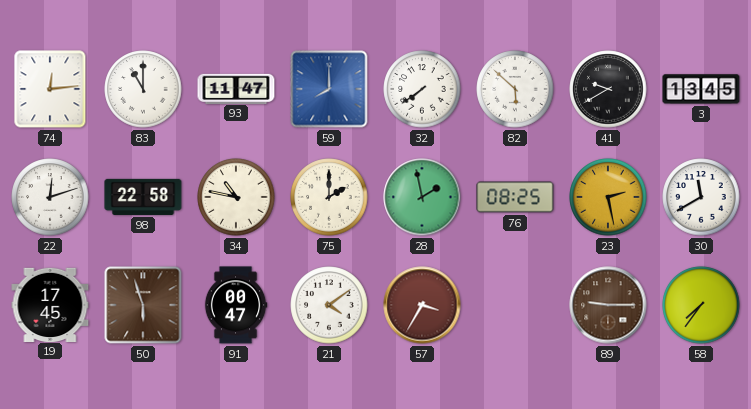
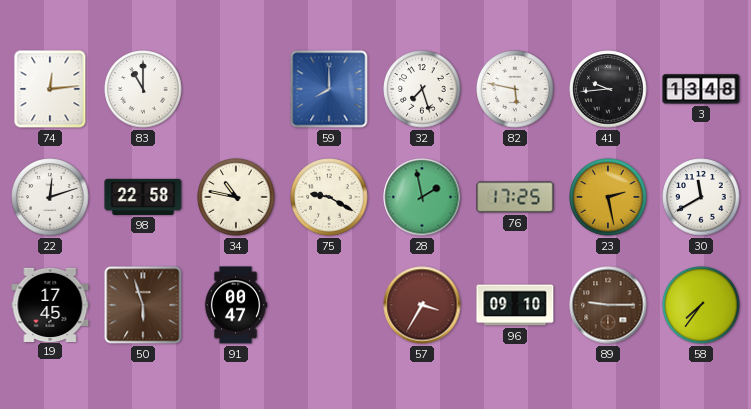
93: 11:47 -> none
32: 7:39 -> 7:27
82: 5:52 -> 5:47
41: 9:40 -> 9:44
3: 13:45 -> 13:48
75: 2:00 -> 9:20
76: 08:25 -> 17:25
21: 4:09 -> none
96: none -> 09:10
